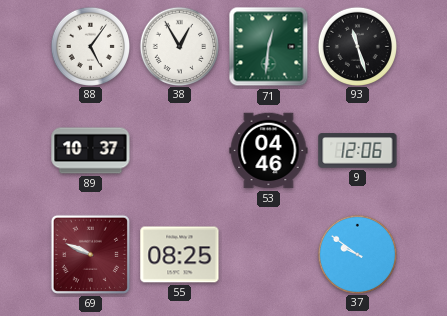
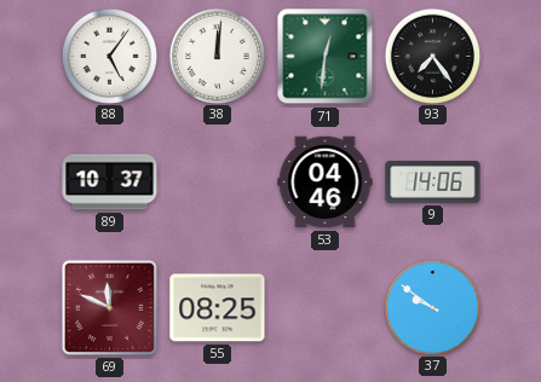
38: 12:55 -> 12:01
93: 11:27 -> 7:24
9: 12:06 -> 14:06
69: 9:49 -> 11:49
